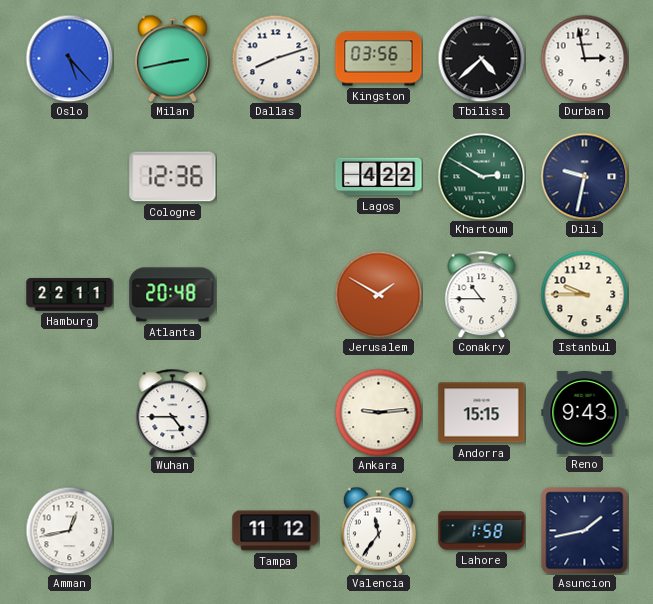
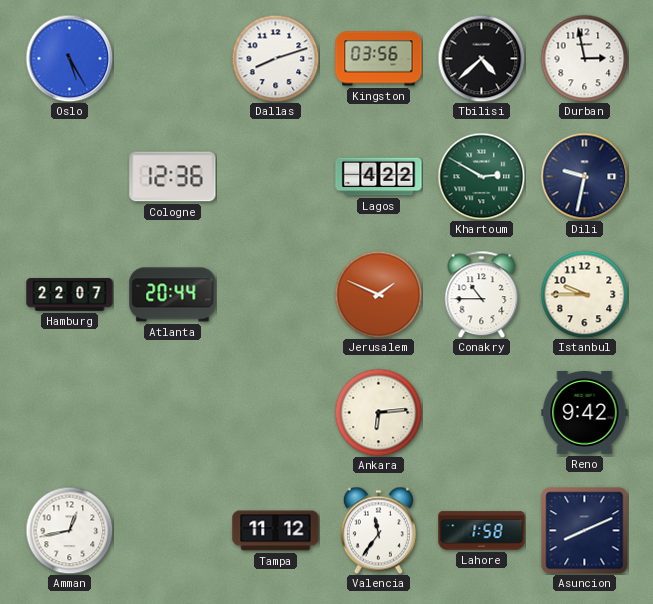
Oslo: 5:23 -> 5:25
Milan: 2:43 -> none
Hamburg: 22:11 -> 22:07
Atlanta: 20:48 -> 20:44
Jerusalem: 1:50 -> 1:49
Wuhan: 4:45 -> none
Ankara: 9:14 -> 6:14
Andorra: 15:15 -> none
Reno: 9:43 -> 9:42
Asuncion: 1:43 -> 8:11
